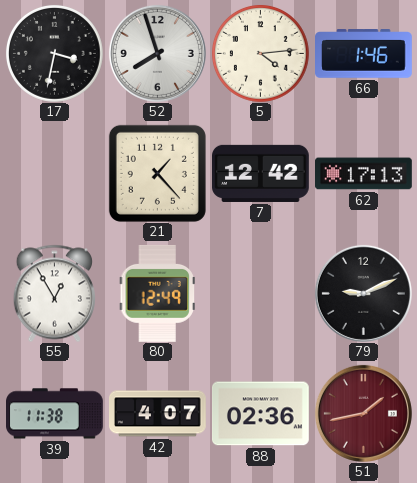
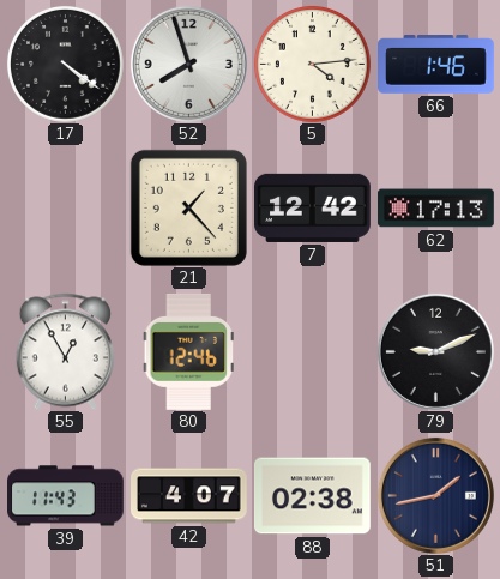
17: 3:32 -> 4:21
80: 12:49 -> 12:46
39: 11:38 -> 11:43
88: 02:36 -> 02:38
51 dial: burgundy -> navy
